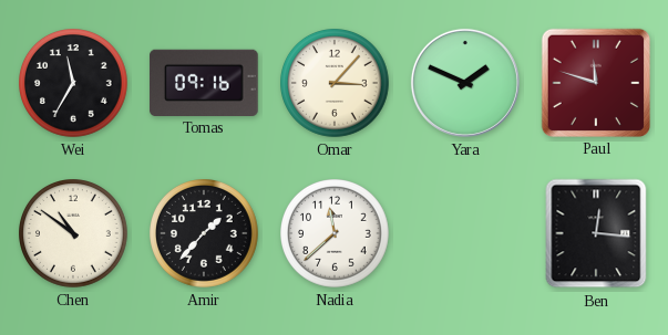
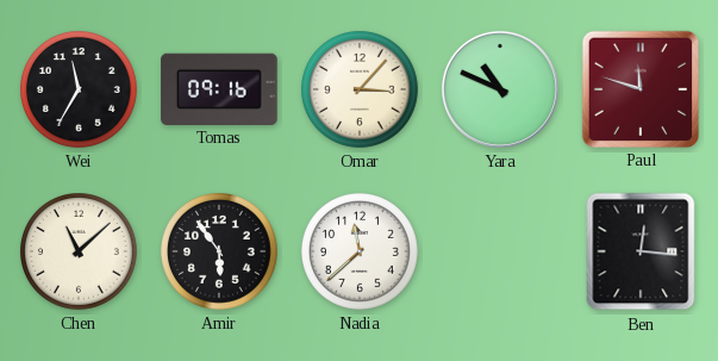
Yara: 1:49 -> 10:49
Chen: 10:51 -> 11:08
Amir: 1:37 -> 5:54
